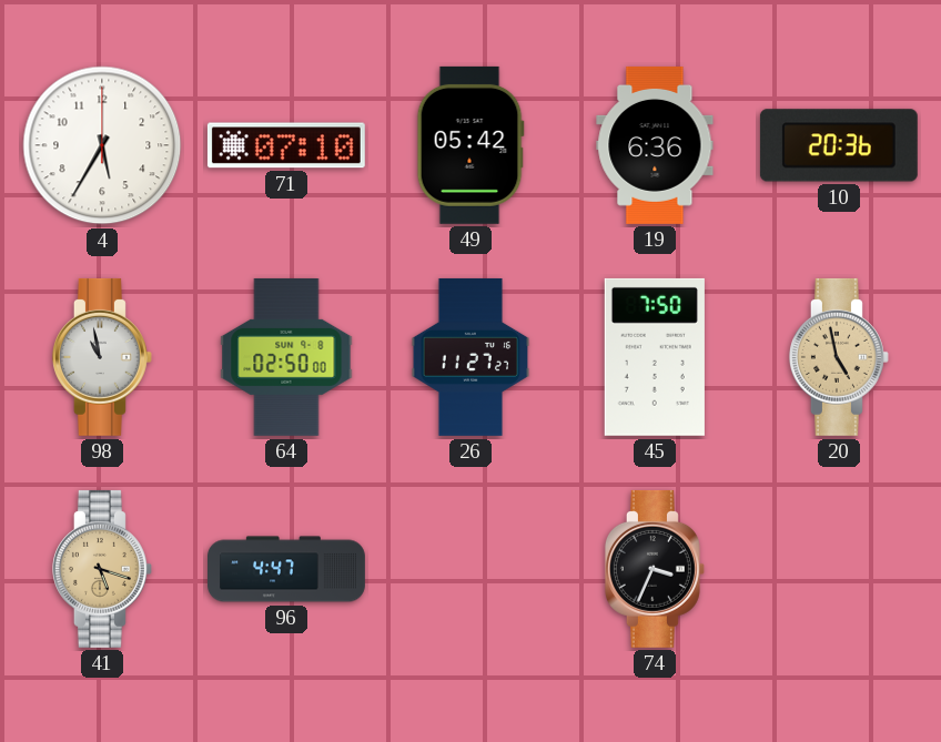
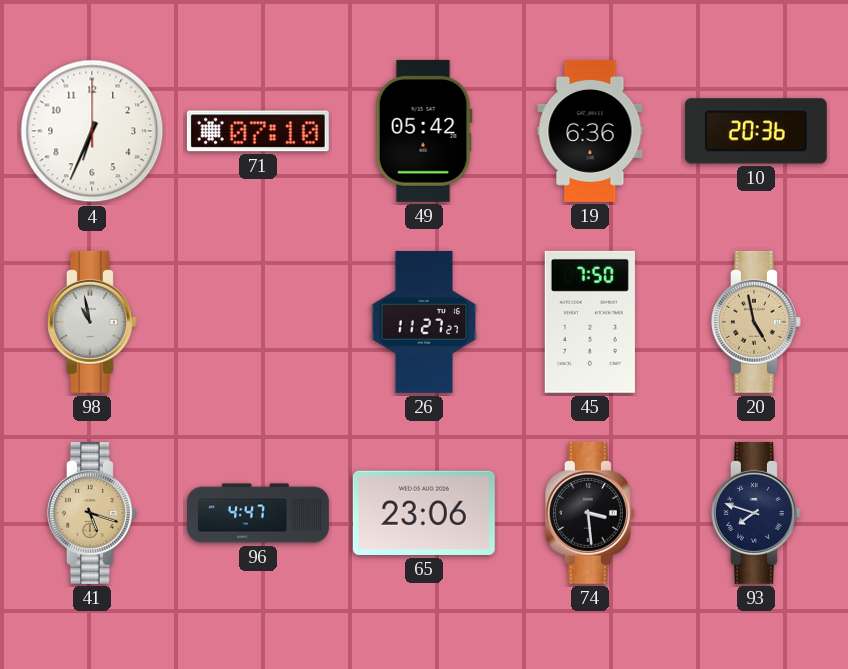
4: 5:35 -> 6:34
64: 02:50 -> none
65: none -> 23:06
74: 3:34 -> 3:29
93: none -> 7:48
